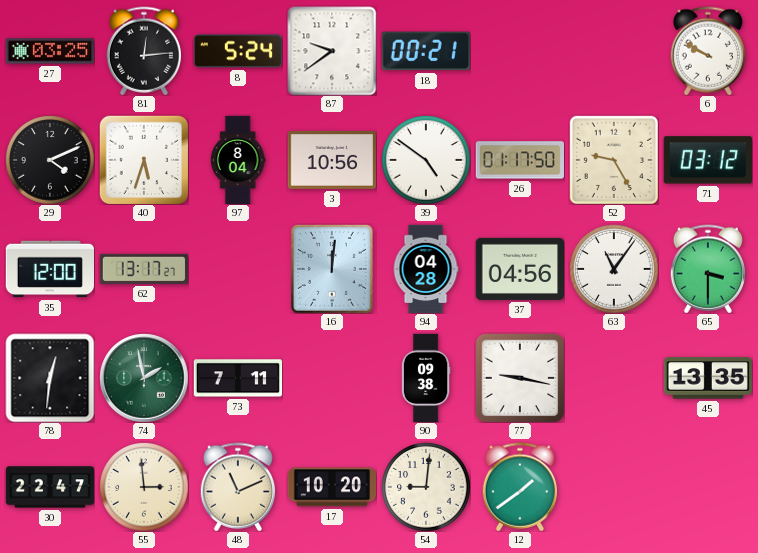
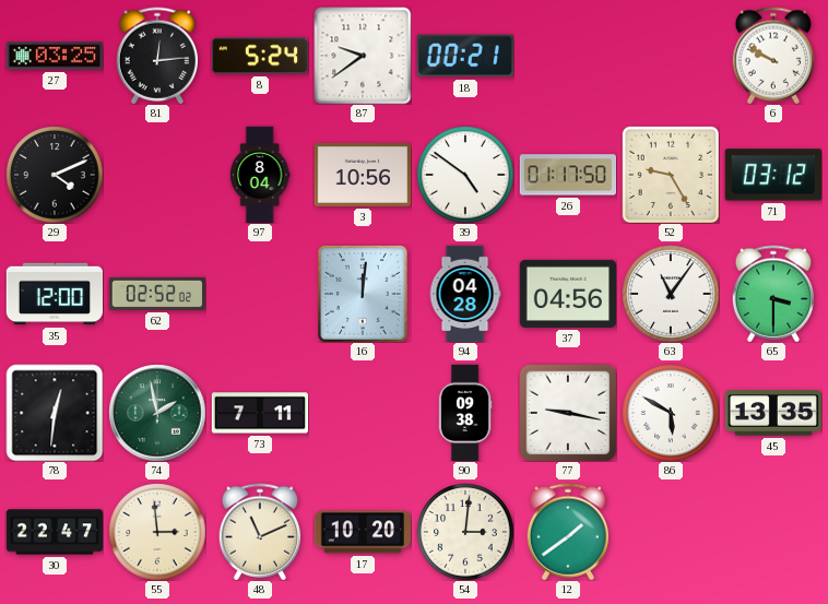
40: 5:33 -> none
62: 13:17 -> 02:52
86: none -> 5:50
54: 9:01 -> 3:01
